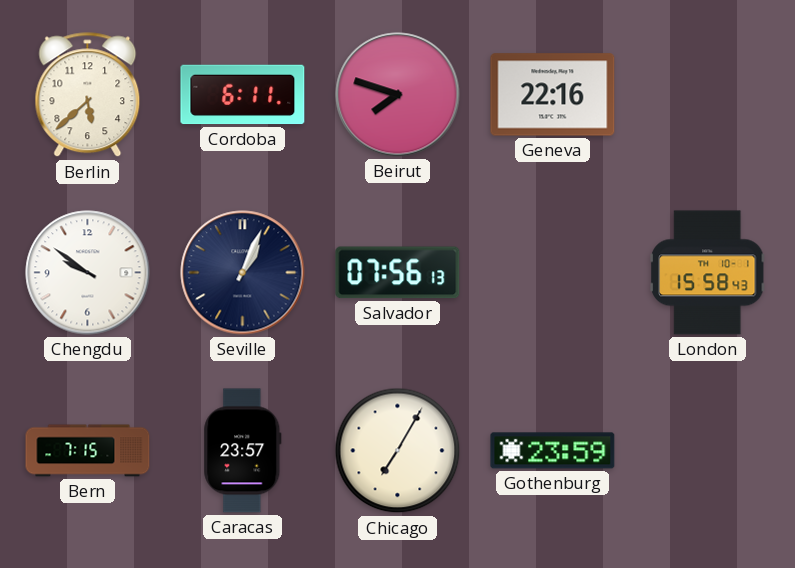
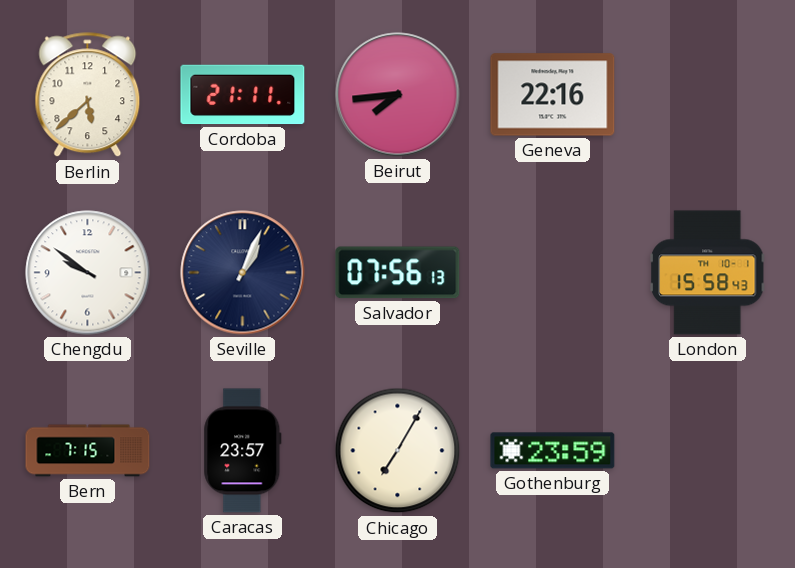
Cordoba: 6:11 -> 21:11
Beirut: 7:48 -> 7:44
